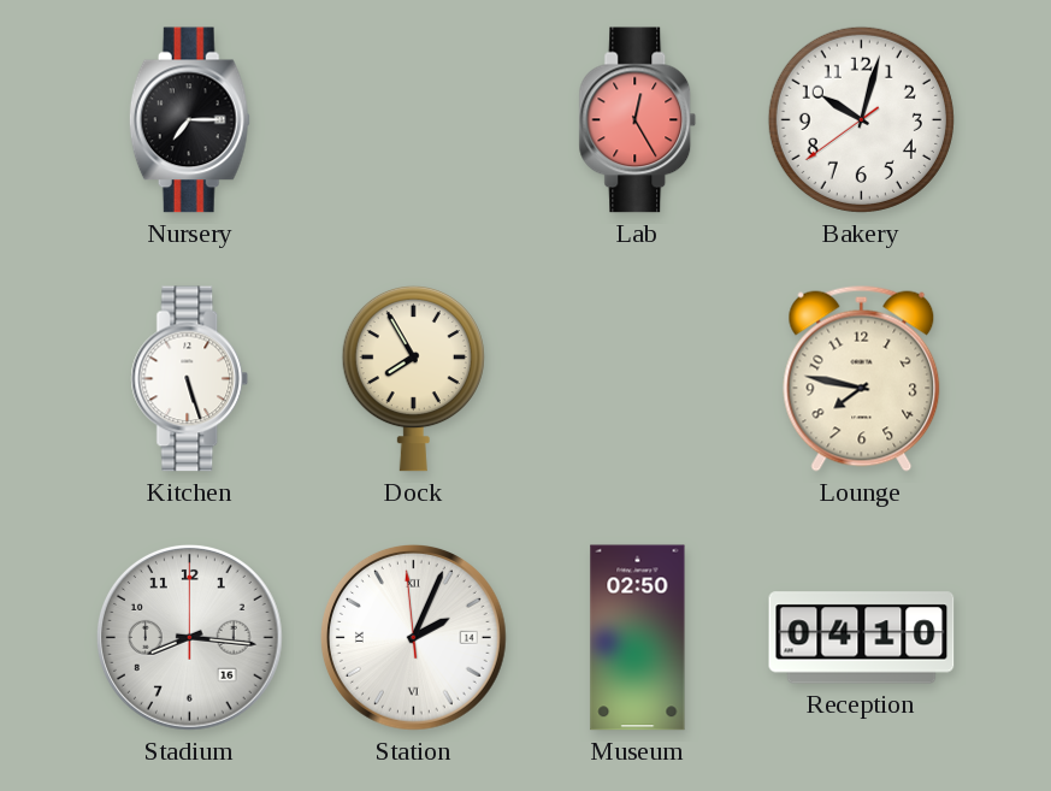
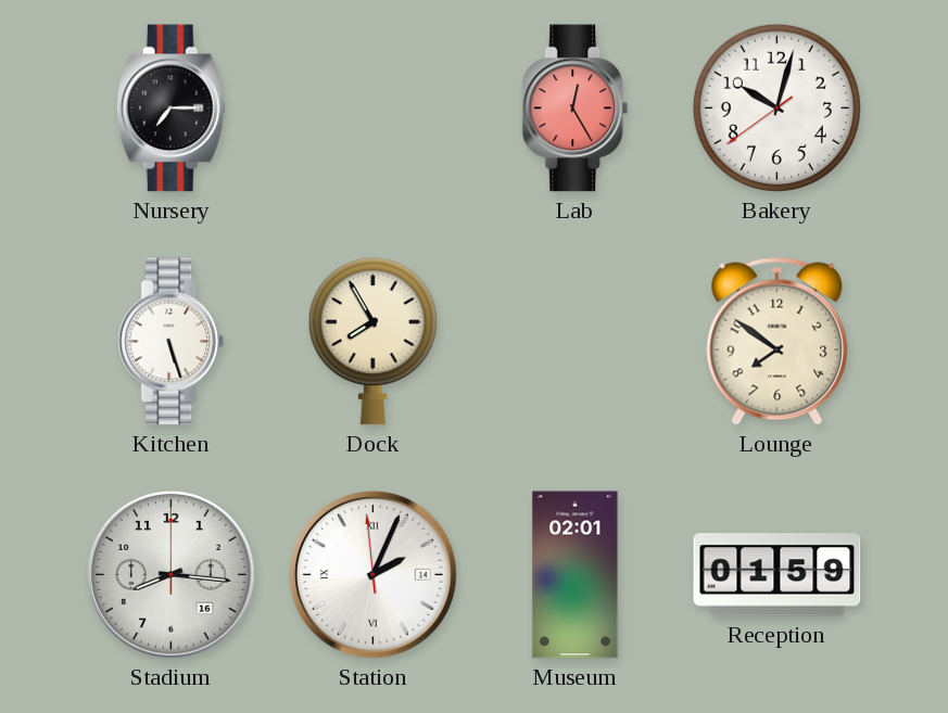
Lounge: 7:47 -> 7:51
Museum: 02:50 -> 02:01
Reception: 04:10 -> 01:59
